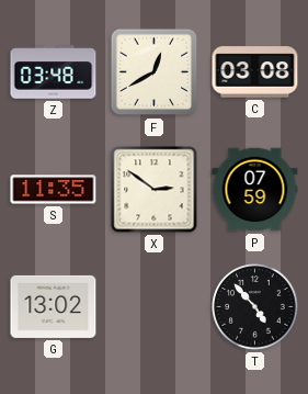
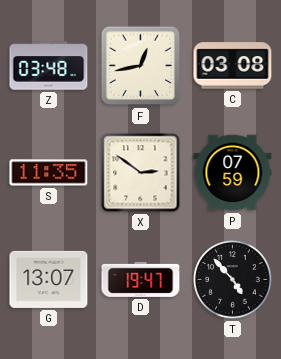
F: 12:40 -> 12:43
G: 13:02 -> 13:07
D: none -> 19:47
